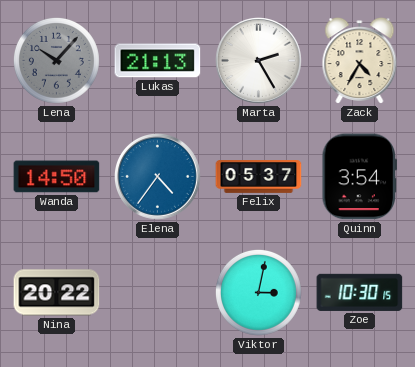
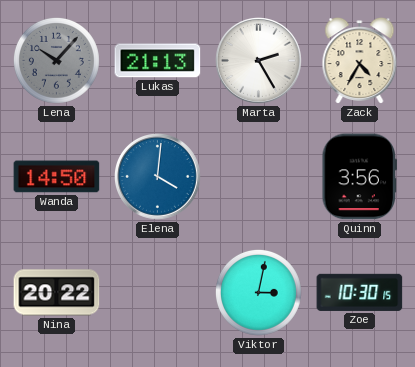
Elena: 4:36 -> 4:01
Felix: 05:37 -> none
Quinn: 3:54 -> 3:56
